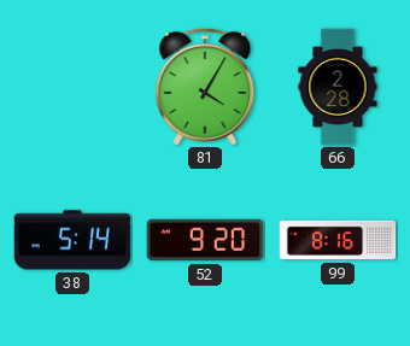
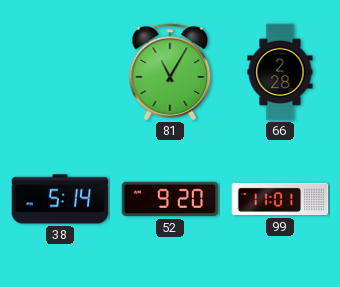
81: 4:05 -> 11:05
99: 8:16 -> 11:01
